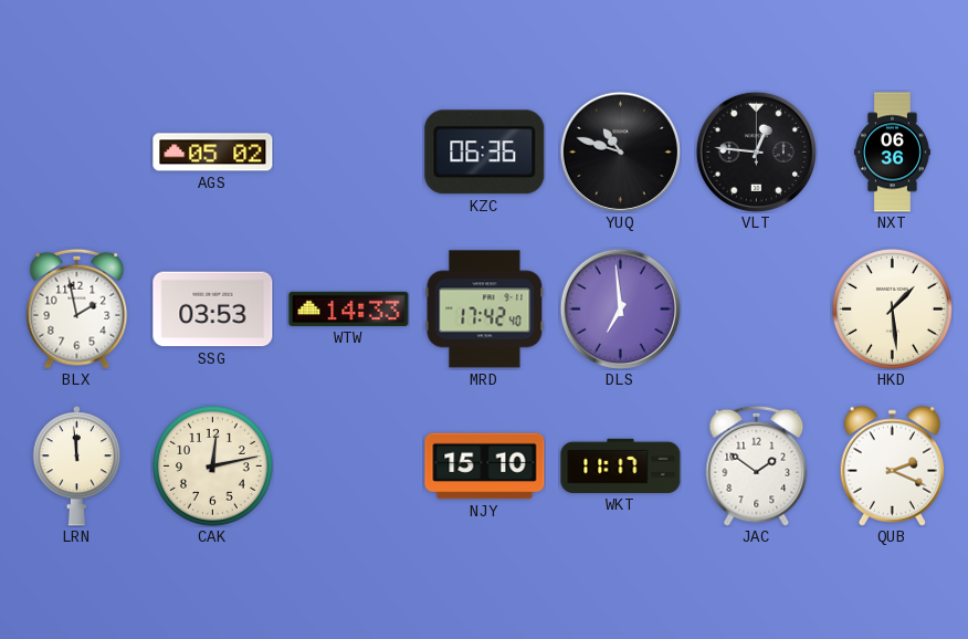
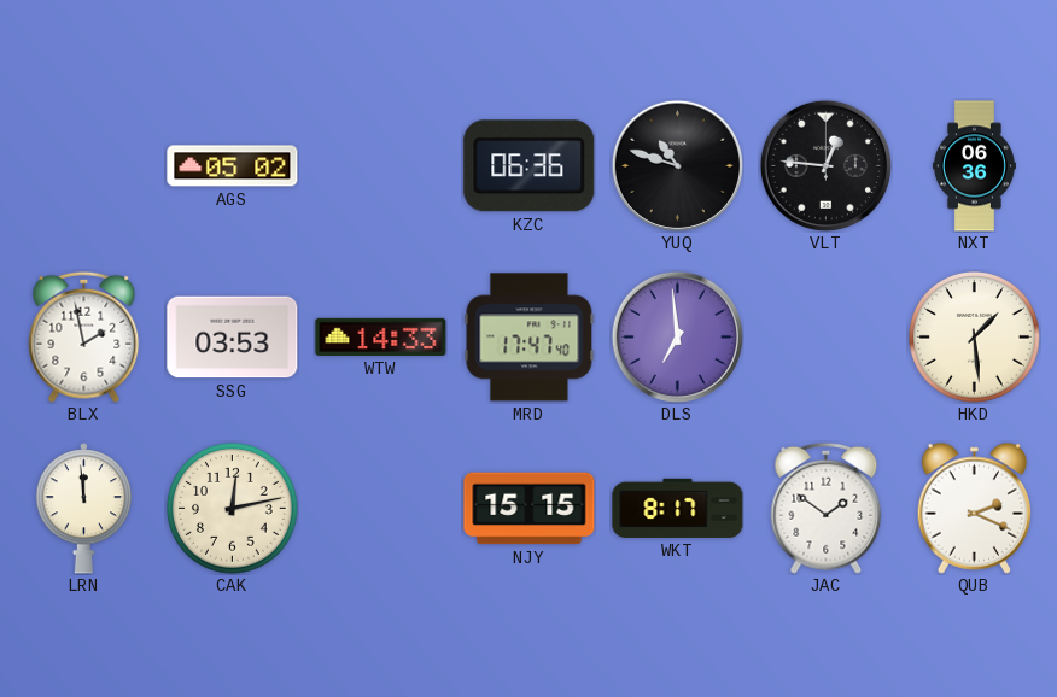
MRD: 17:42 -> 17:47
NJY: 15:10 -> 15:15
WKT: 11:17 -> 8:17
